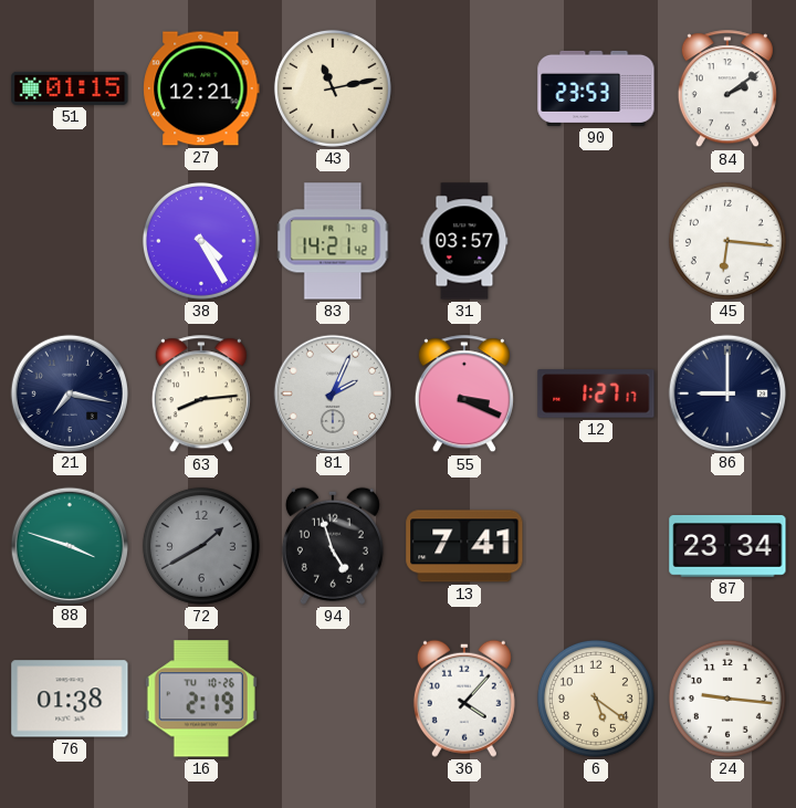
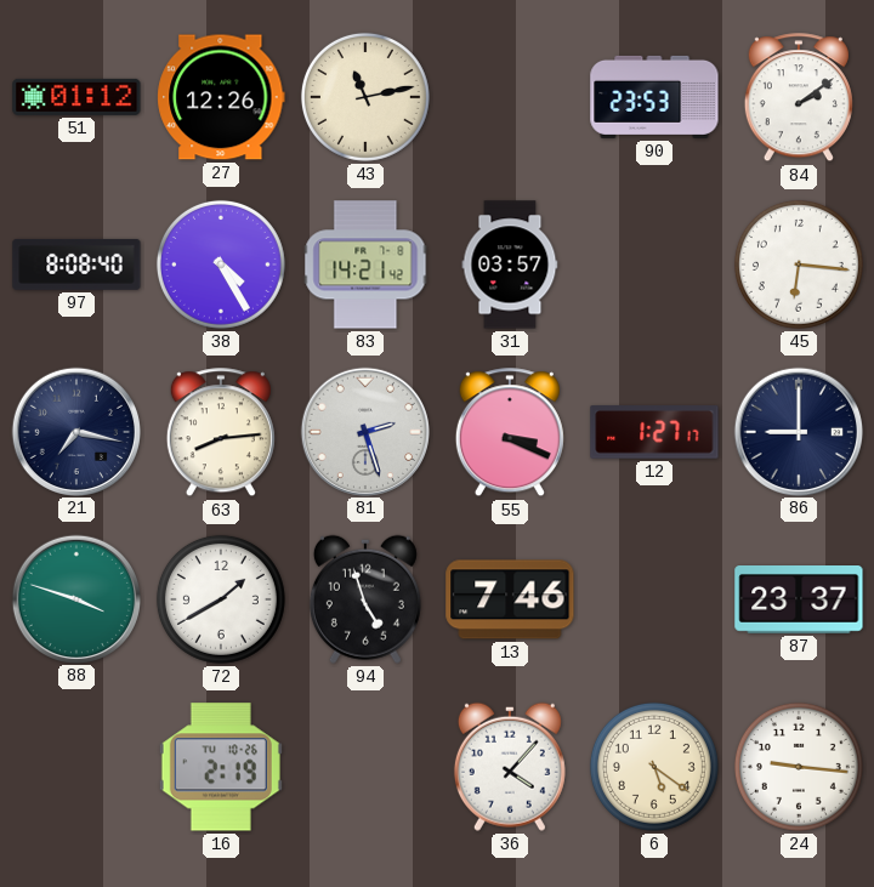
51: 01:15 -> 01:12
27: 12:21 -> 12:26
97: none -> 8:08
81: 2:04 -> 2:27
72 dial: grey -> white
13: 7:41 -> 7:46
87: 23:34 -> 23:37
76: 01:38 -> none
